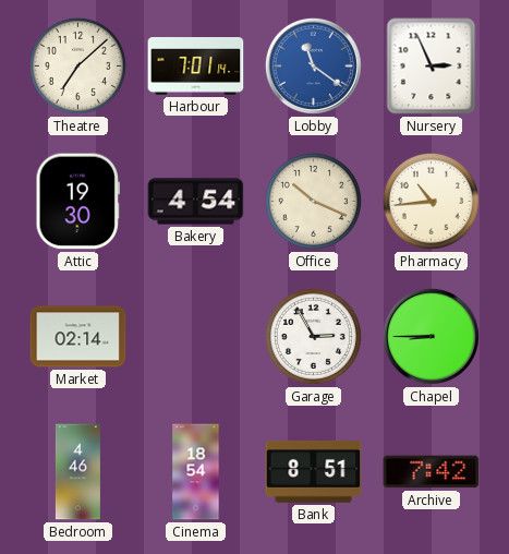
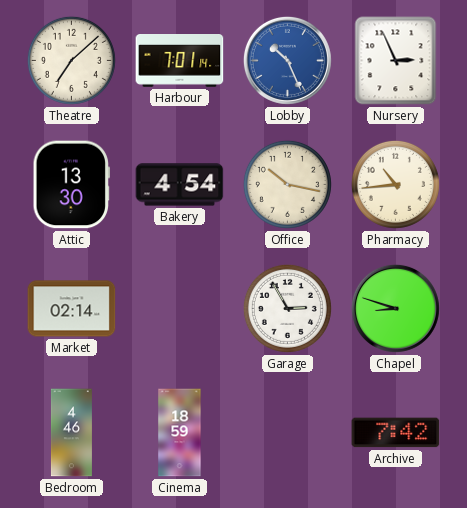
Lobby: 11:21 -> 10:26
Attic: 19:30 -> 13:30
Office: 10:19 -> 10:17
Chapel: 8:45 -> 8:48
Cinema: 18:54 -> 18:59
Bank: 8:51 -> none
